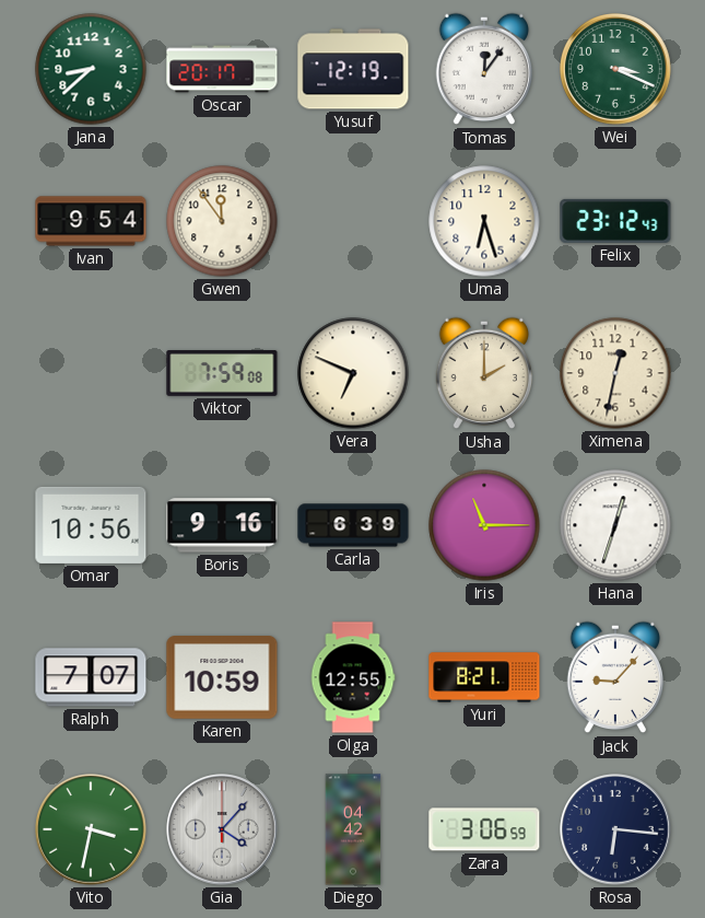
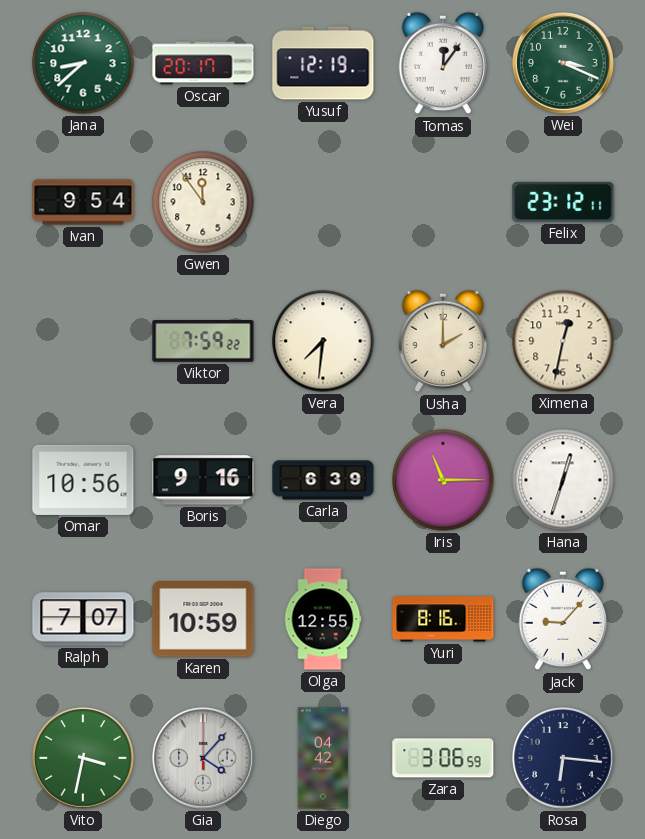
Uma: 6:27 -> none
Felix: 23:12:43 -> 23:12:11
Viktor: 7:59:08 -> 7:59:22
Vera: 6:49 -> 7:31
Yuri: 8:21 -> 8:16
